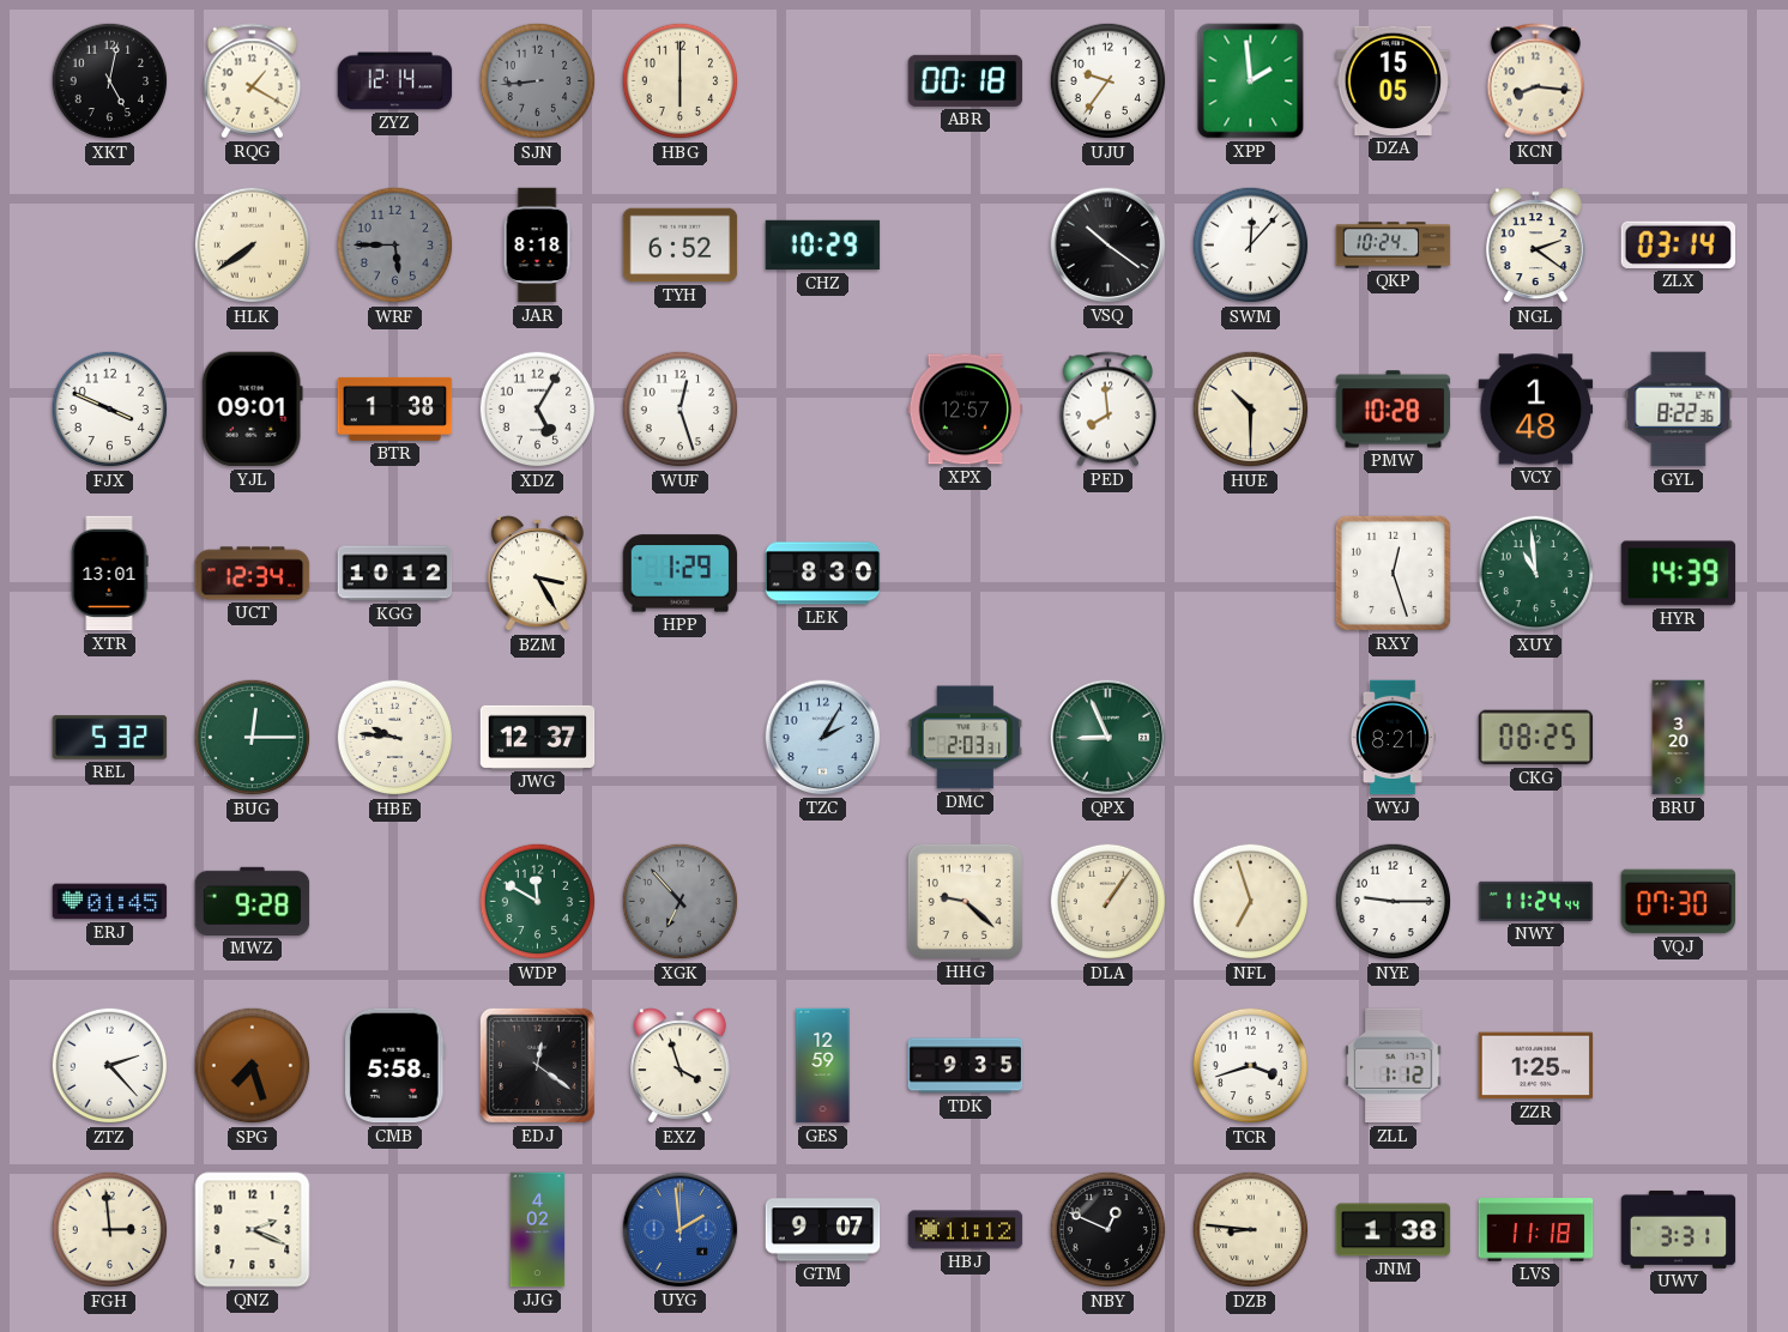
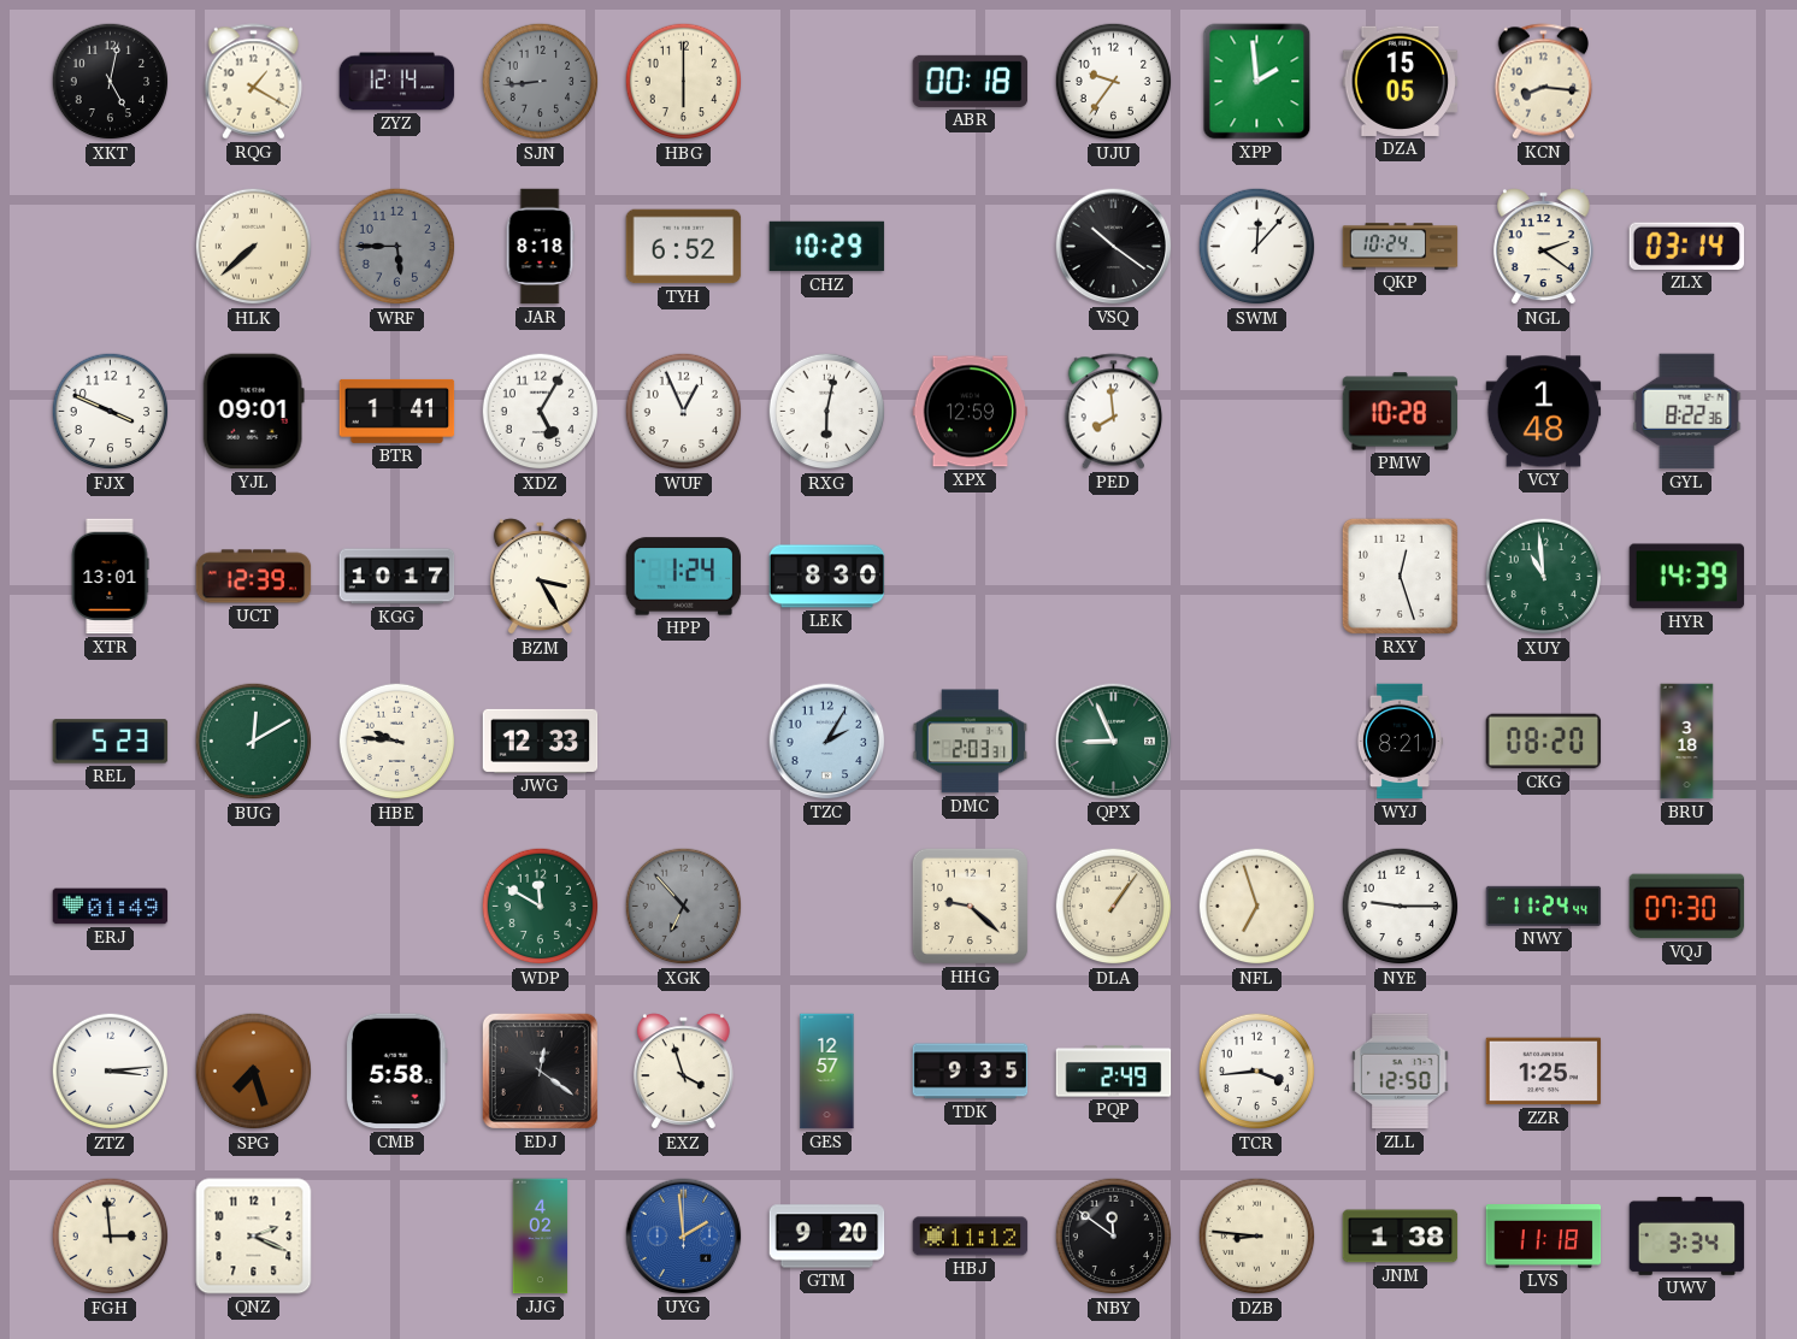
HLK: 7:39 -> 7:38
BTR: 1:38 -> 1:41
WUF: 12:27 -> 12:56
RXG: none -> 6:02
XPX: 12:57 -> 12:59
HUE: 10:30 -> none
UCT: 12:34 -> 12:39
KGG: 10:12 -> 10:17
HPP: 1:29 -> 1:24
REL: 5:32 -> 5:23
BUG: 12:15 -> 12:10
JWG: 12:37 -> 12:33
CKG: 08:25 -> 08:20
BRU: 3:20 -> 3:18
ERJ: 01:45 -> 01:49
MWZ: 9:28 -> none
ZTZ: 2:23 -> 3:14
GES: 12:59 -> 12:57
PQP: none -> 2:49
TCR: 3:42 -> 3:44
ZLL: 1:12 -> 12:50
GTM: 9:07 -> 9:20
NBY: 12:49 -> 11:51
UWV: 3:31 -> 3:34
